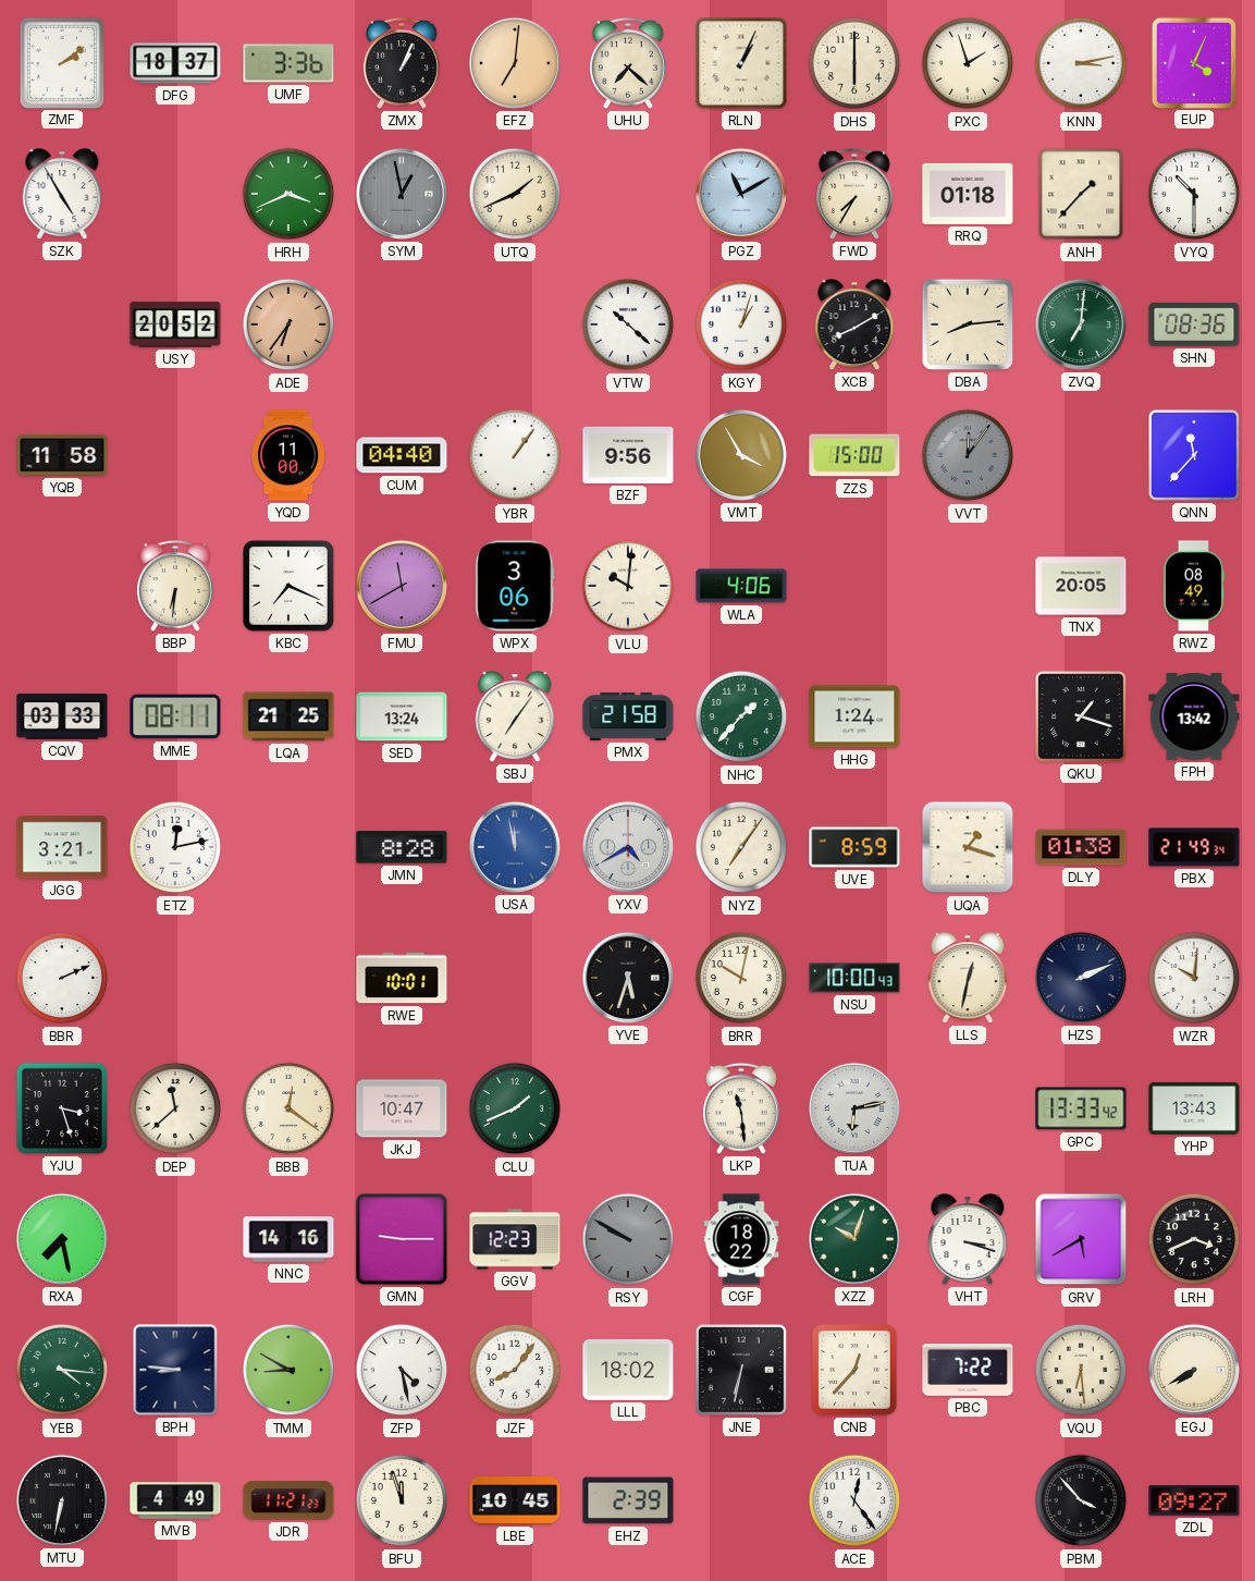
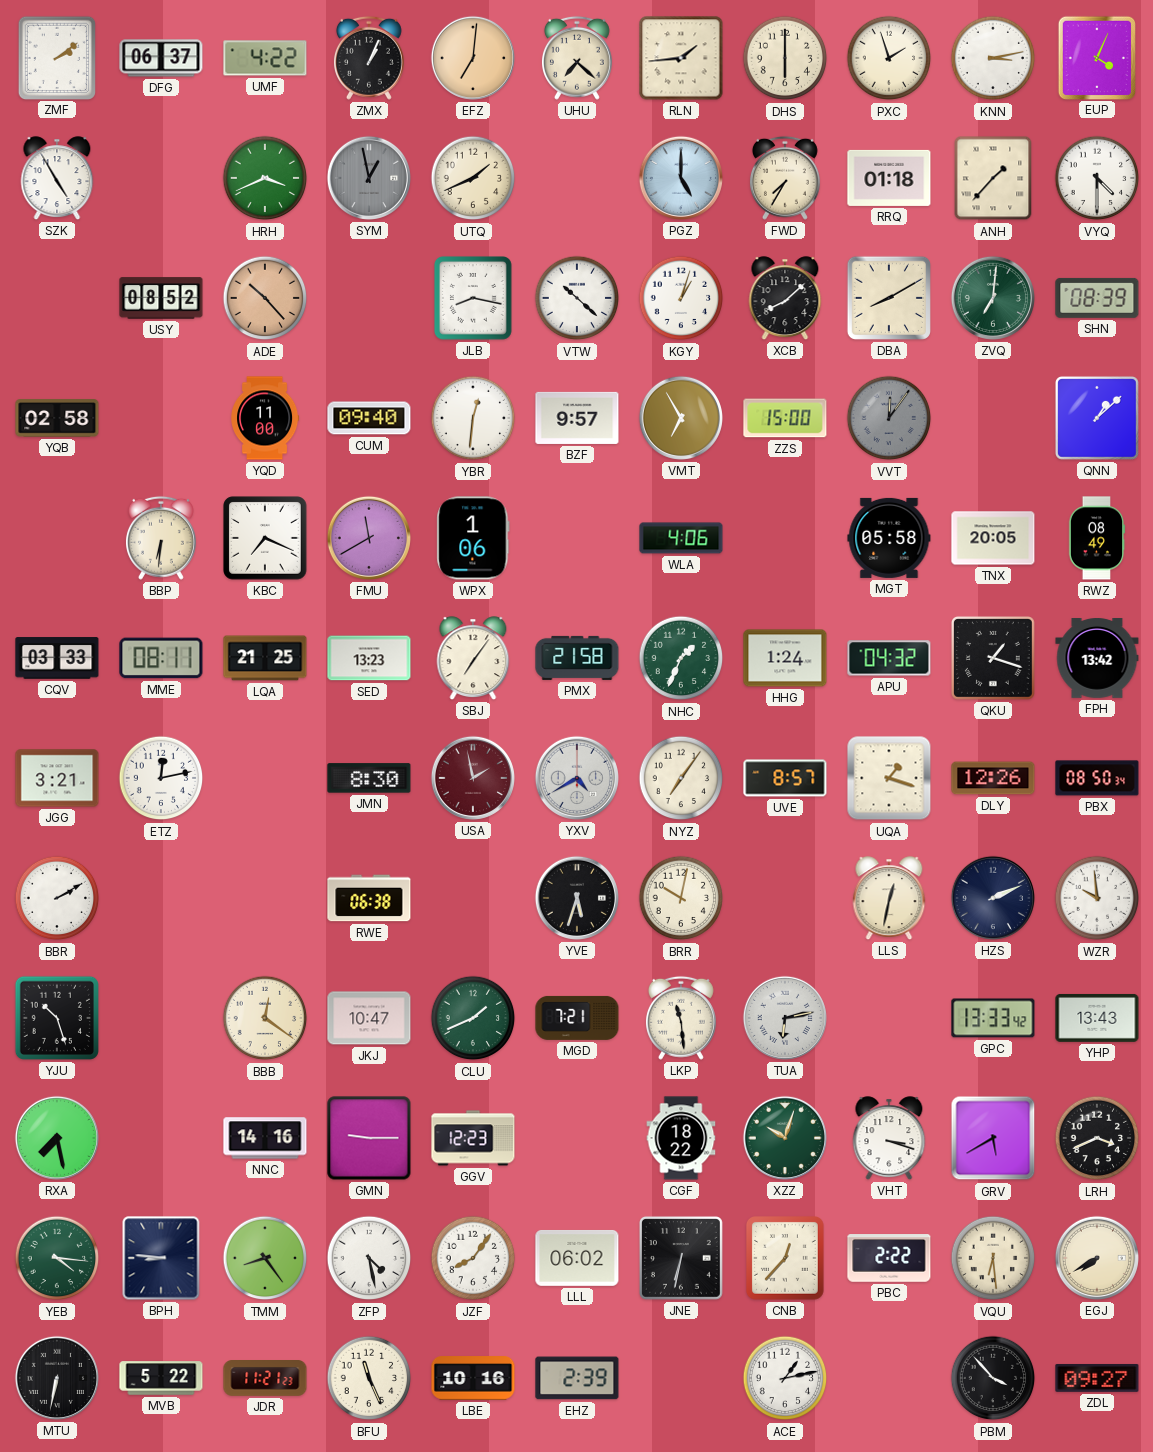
DFG: 18:37 -> 06:37
UMF: 3:36 -> 4:22
RLN: 1:04 -> 1:44
PGZ: 11:10 -> 5:00
VYQ: 10:30 -> 4:30
USY: 20:52 -> 08:52
ADE: 6:36 -> 10:23
JLB: none -> 8:17
XCB: 8:10 -> 8:08
DBA: 8:14 -> 8:10
SHN: 08:36 -> 08:39
YQB: 11:58 -> 02:58
CUM: 04:40 -> 09:40
YBR: 1:06 -> 12:31
BZF: 9:56 -> 9:57
VMT: 3:55 -> 6:55
QNN: 11:37 -> 1:08
WPX: 3:06 -> 1:06
VLU: 10:01 -> none
MGT: none -> 05:58
SED: 13:24 -> 13:23
NHC: 1:37 -> 1:34
APU: none -> 04:32
JMN: 8:28 -> 8:30
USA: 11:58 -> 1:58
USA dial: blue -> burgundy
UVE: 8:59 -> 8:57
DLY: 01:38 -> 12:26
PBX: 21:49 -> 08:50
BBR: 2:11 -> 2:10
RWE: 10:01 -> 06:38
NSU: 10:00 -> none
WZR: 10:01 -> 9:59
YJU: 3:27 -> 10:27
DEP: 11:38 -> none
MGD: none -> 7:21
RSY: 9:50 -> none
TMM: 8:50 -> 8:24
LLL: 18:02 -> 06:02
PBC: 7:22 -> 2:22
MVB: 4:49 -> 5:22
BFU: 11:57 -> 11:26
LBE: 10:45 -> 10:16
ACE: 12:24 -> 1:13
